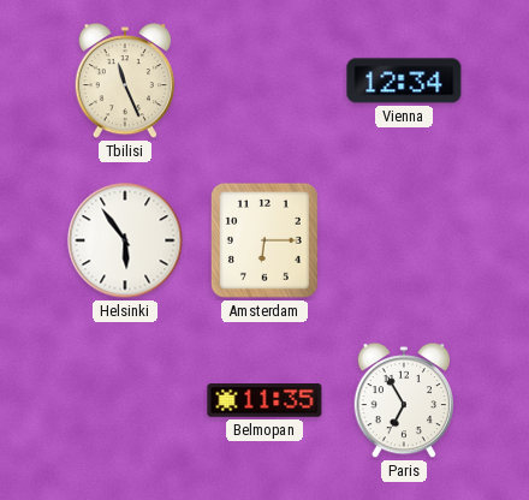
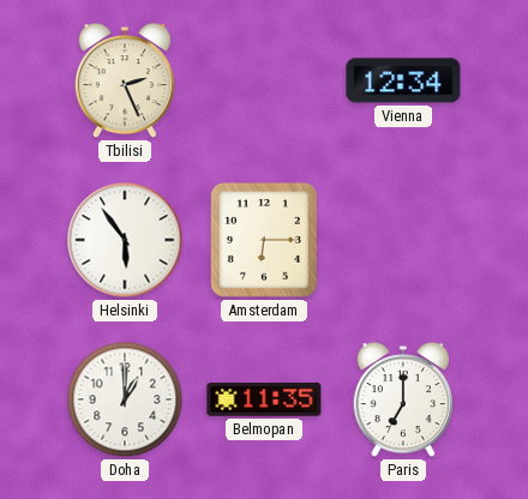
Tbilisi: 11:26 -> 2:26
Doha: none -> 1:00
Paris: 6:55 -> 7:00
